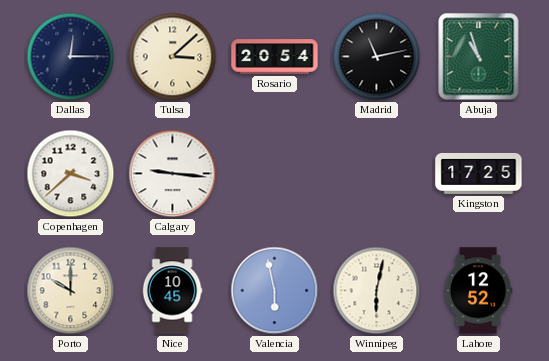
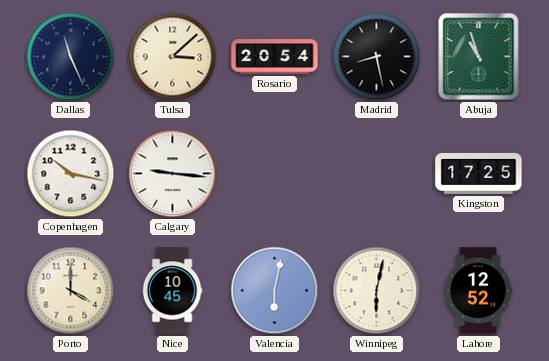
Dallas: 12:15 -> 11:26
Madrid: 11:13 -> 8:28
Copenhagen: 3:38 -> 10:17
Porto: 10:00 -> 4:00
Valencia: 5:58 -> 6:02
